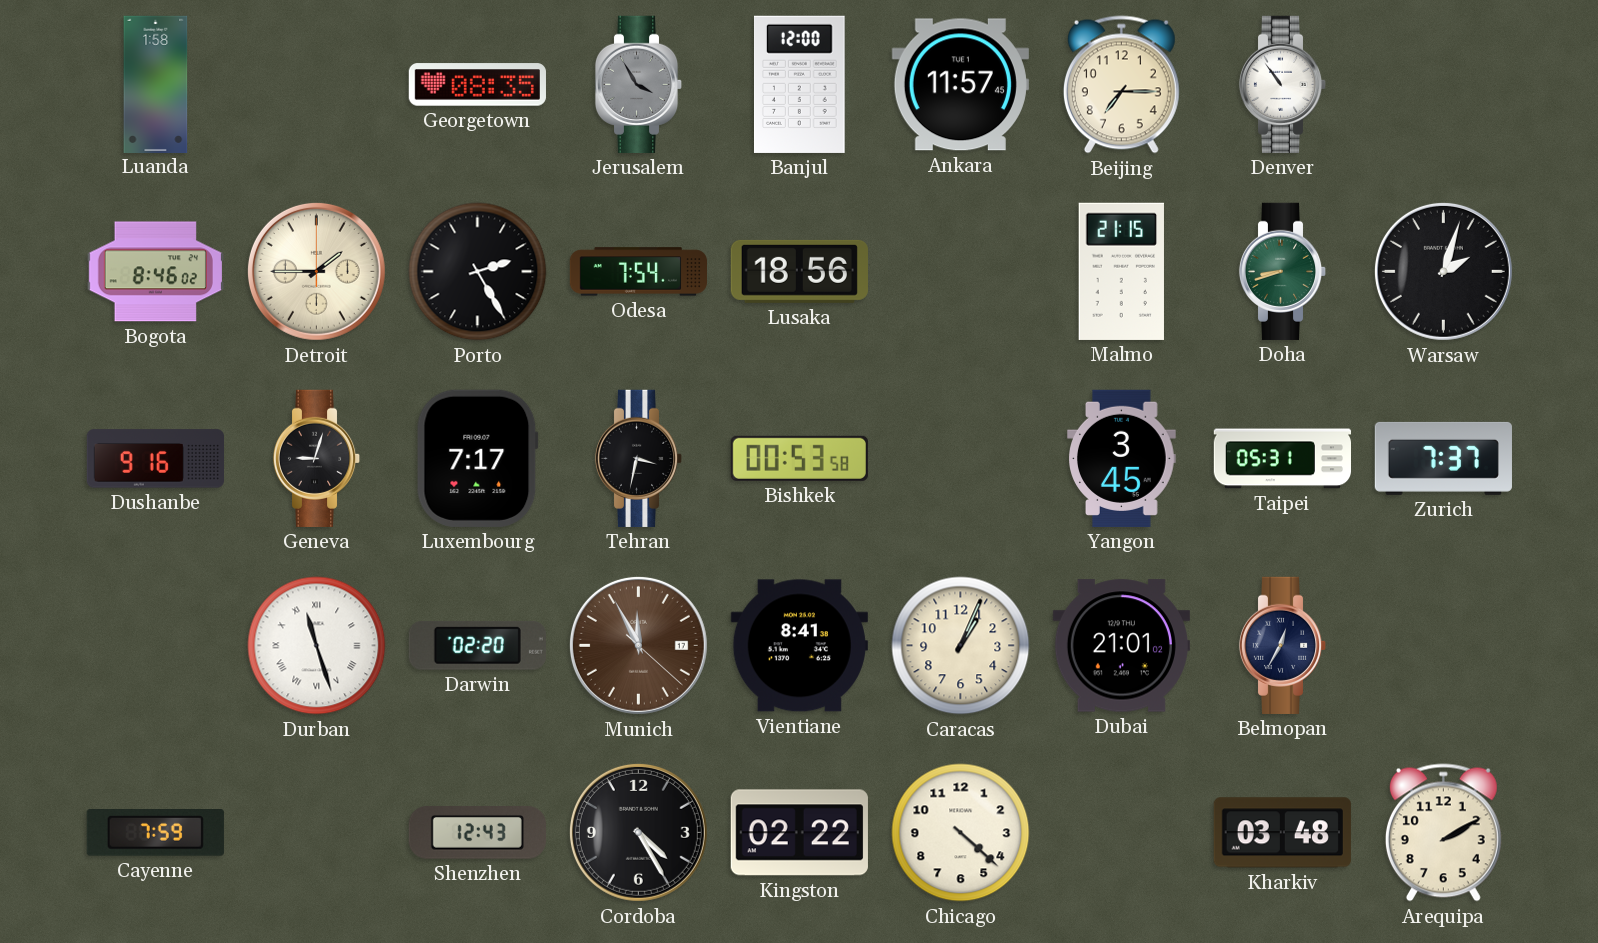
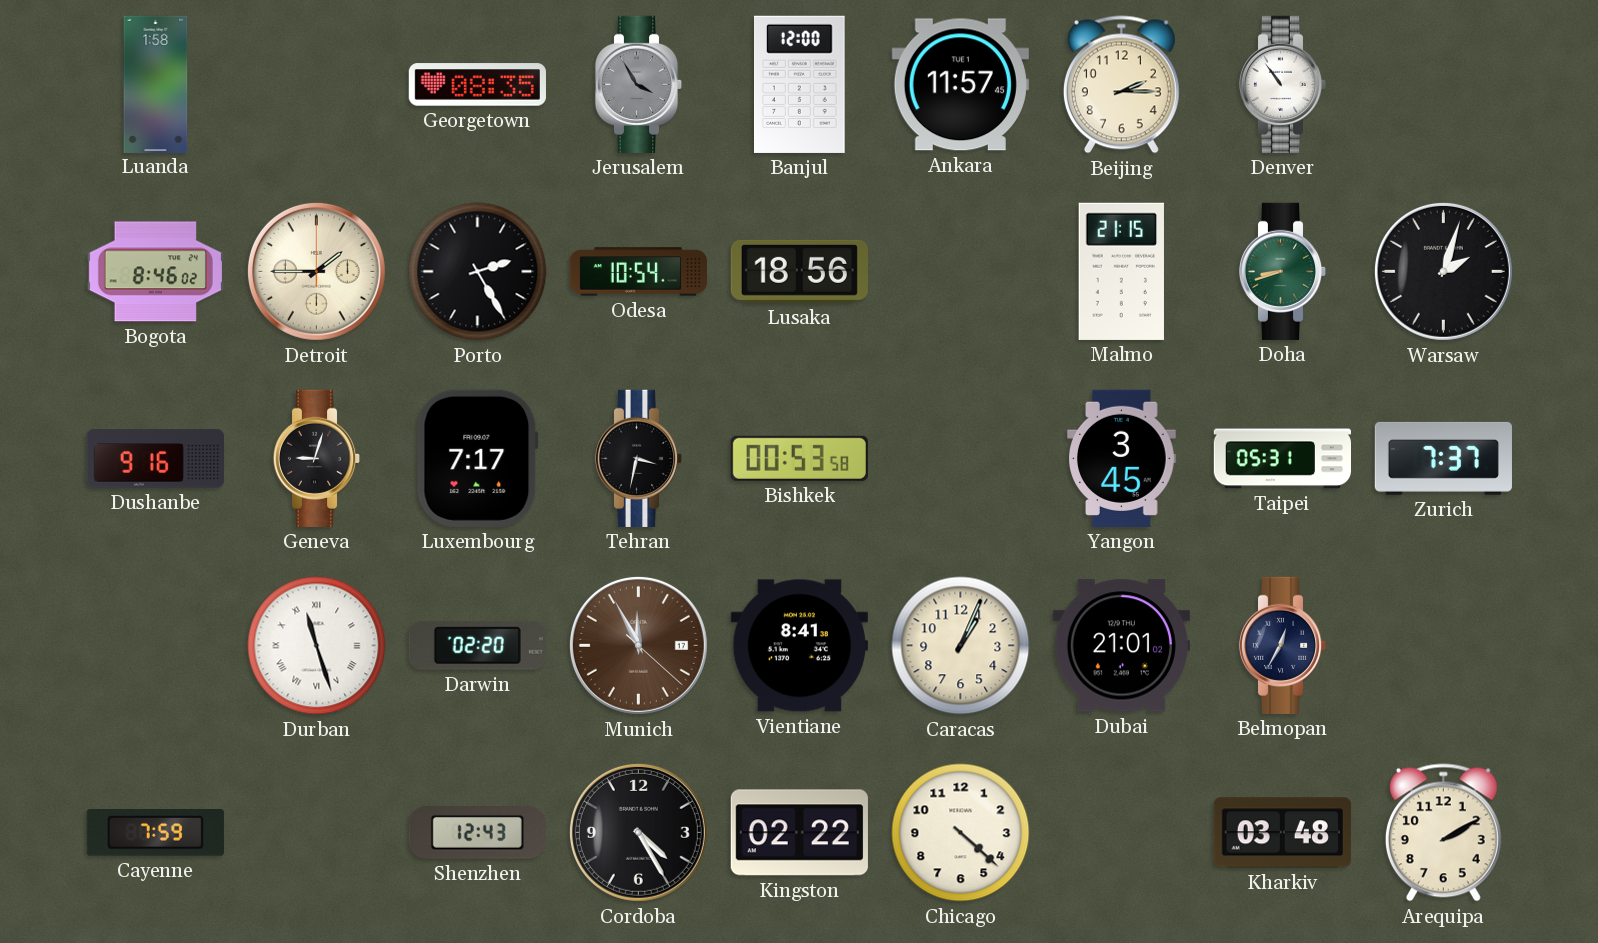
Beijing: 7:15 -> 2:15
Odesa: 7:54 -> 10:54
